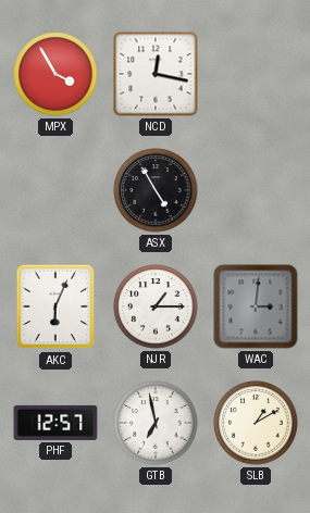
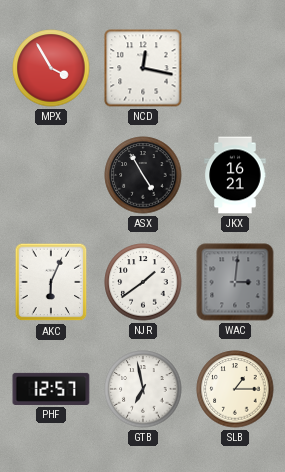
JKX: none -> 16:21
NJR: 1:15 -> 1:39
SLB: 1:10 -> 1:15
